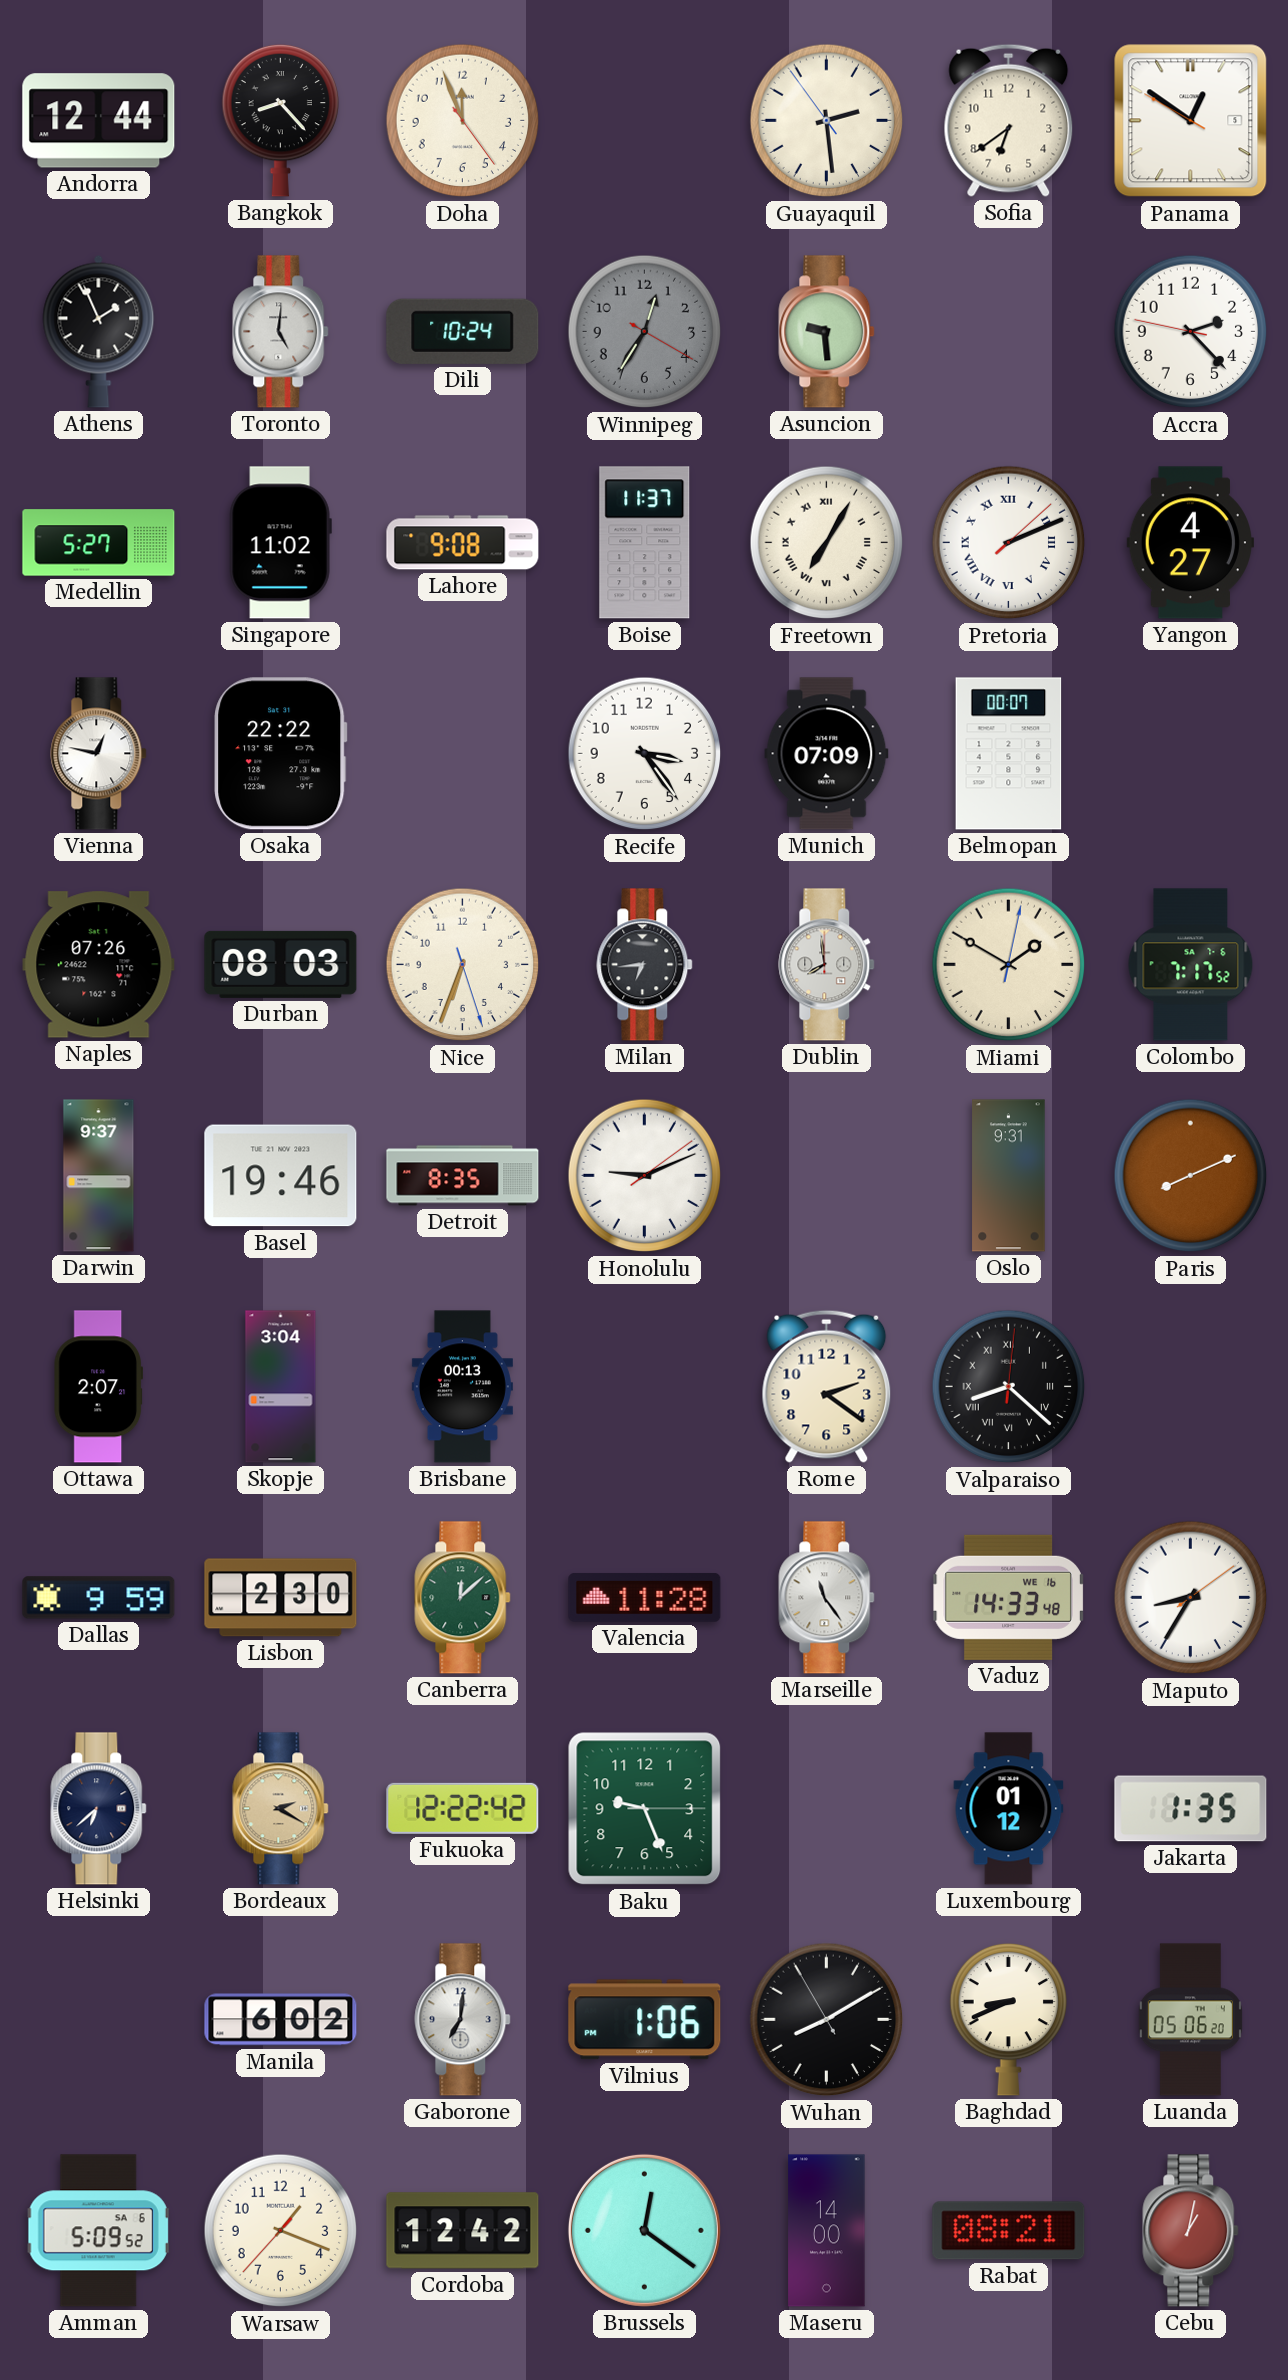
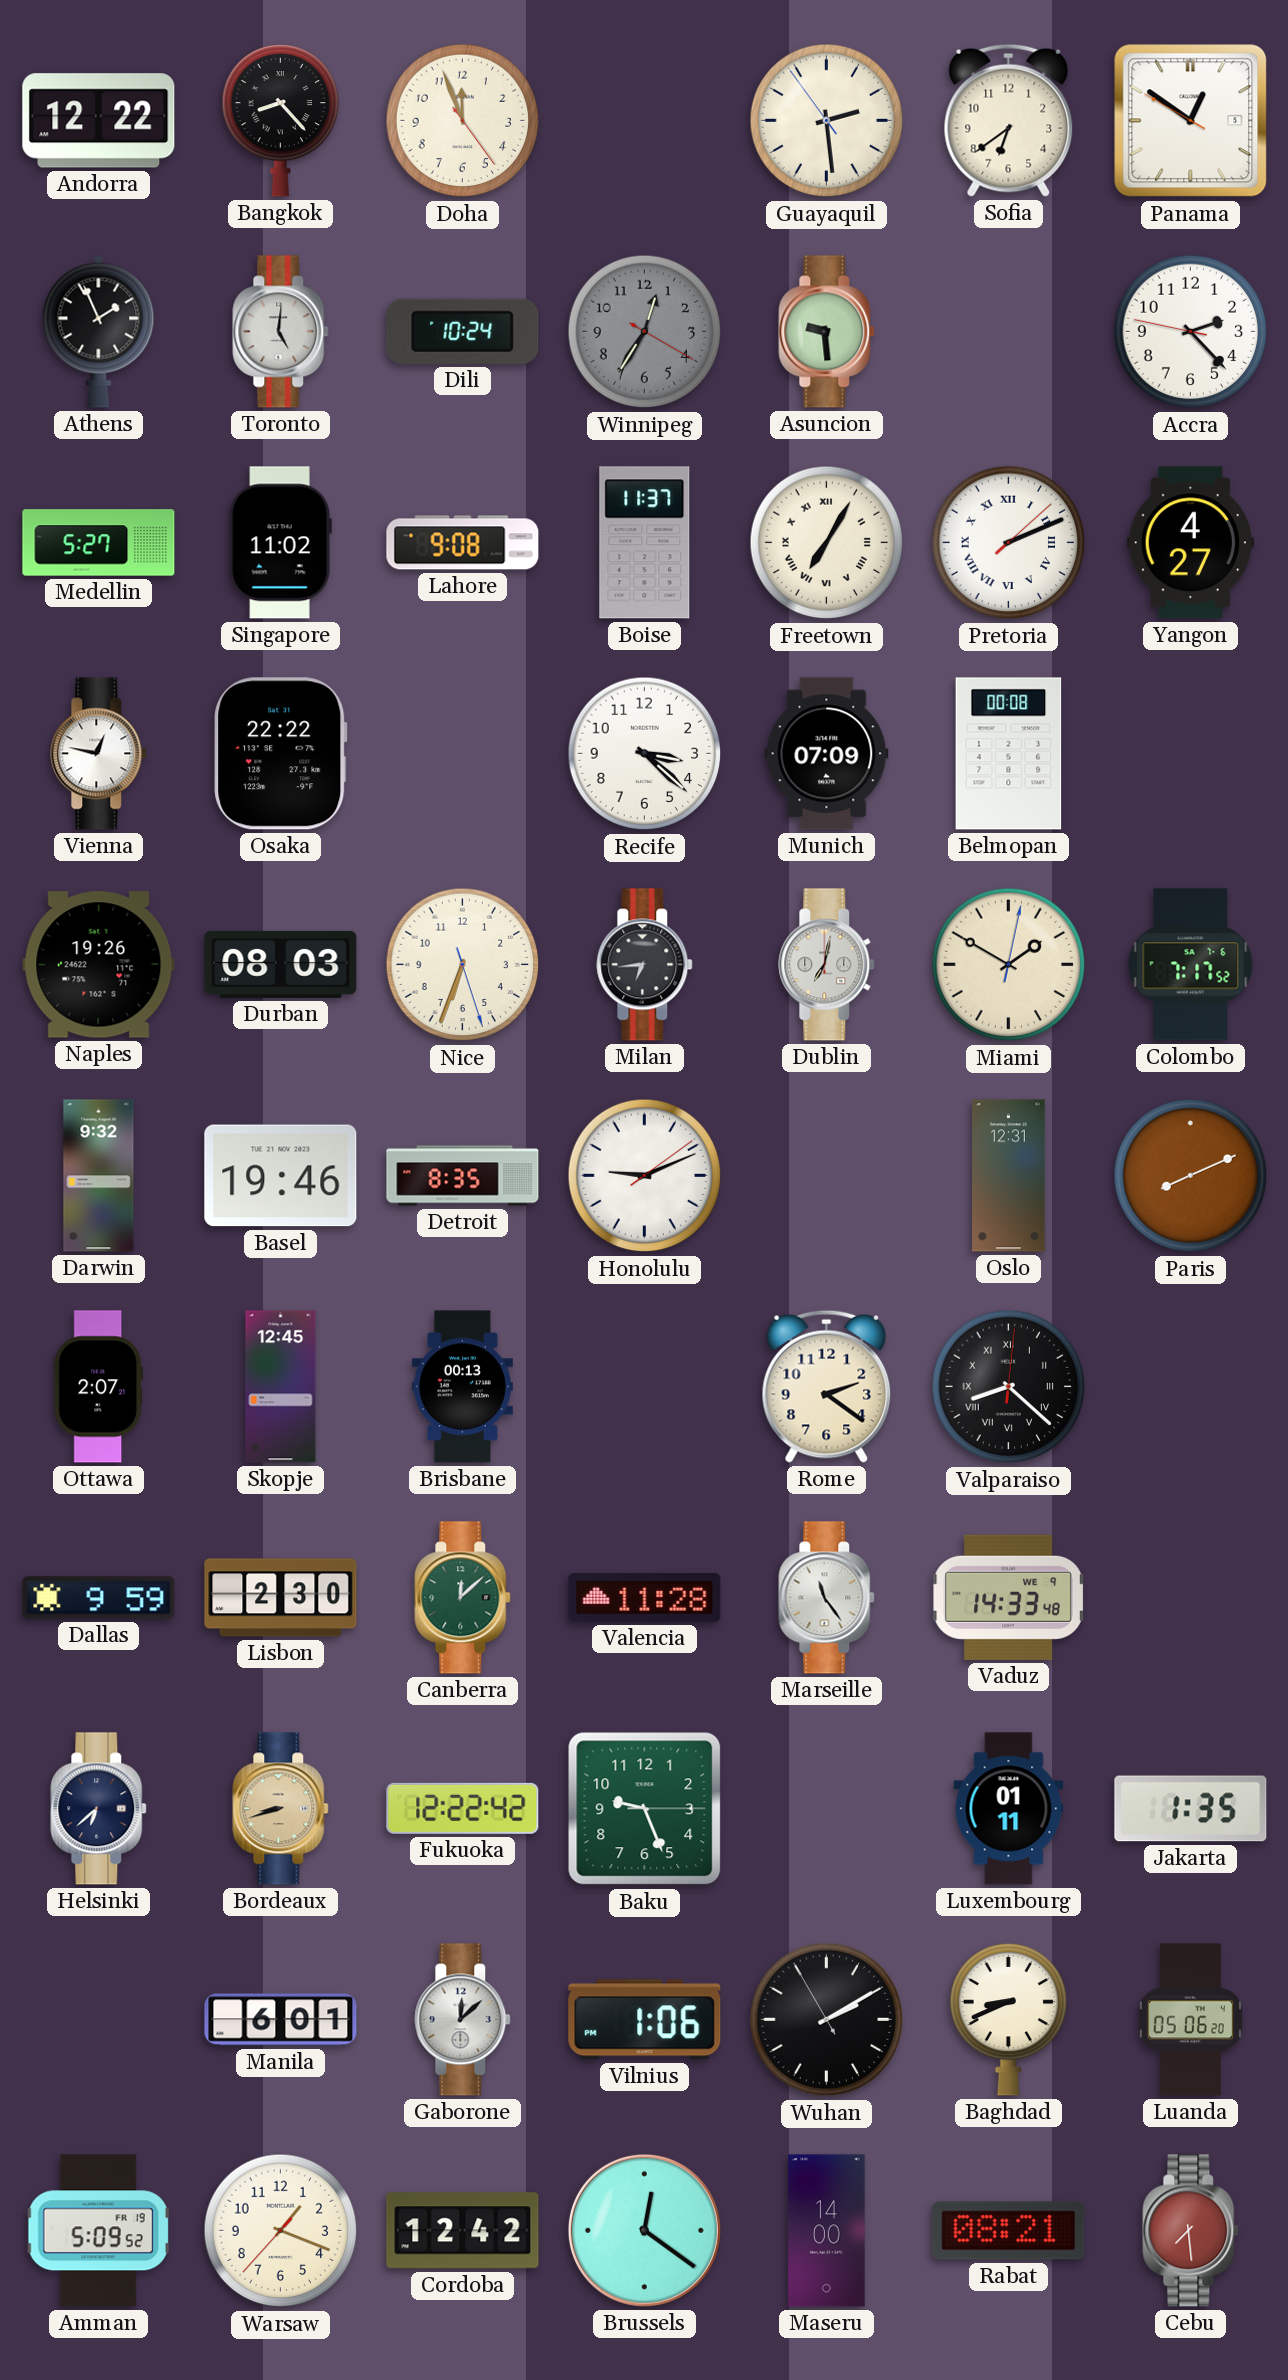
Andorra: 12:44 -> 12:22
Recife: 3:24 -> 3:22
Belmopan: 00:07 -> 00:08
Naples: 07:26 -> 19:26
Dublin: 7:59 -> 7:02
Darwin: 9:37 -> 9:32
Oslo: 9:31 -> 12:31
Skopje: 3:04 -> 12:45
Vaduz date: WE 16 -> WE 9
Maputo: 8:35 -> none
Bordeaux: 2:20 -> 8:42
Luxembourg: 01:12 -> 01:11
Manila: 6:02 -> 6:01
Gaborone: 7:01 -> 12:08
Wuhan: 8:09 -> 2:09
Amman date: SA 6 -> FR 19
Cebu: 1:02 -> 7:29
